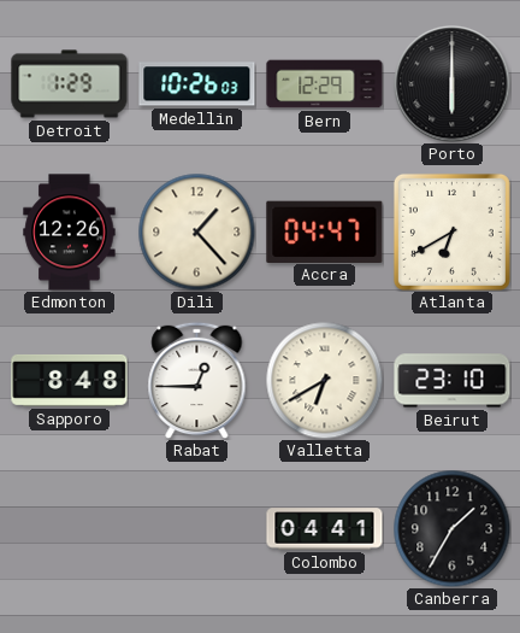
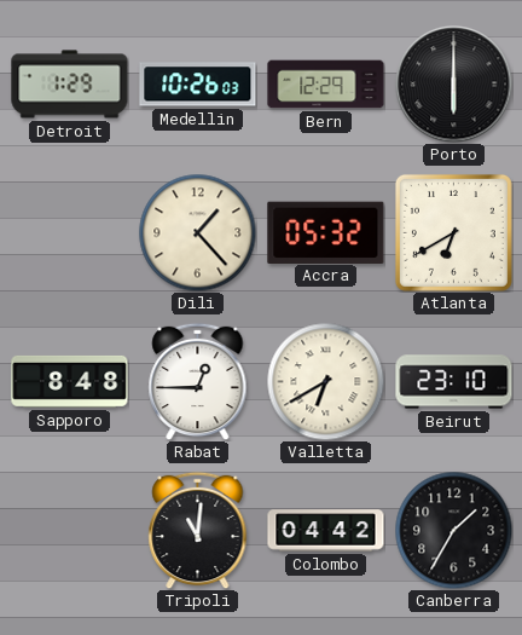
Edmonton: 12:26 -> none
Accra: 04:47 -> 05:32
Tripoli: none -> 11:01
Colombo: 04:41 -> 04:42
